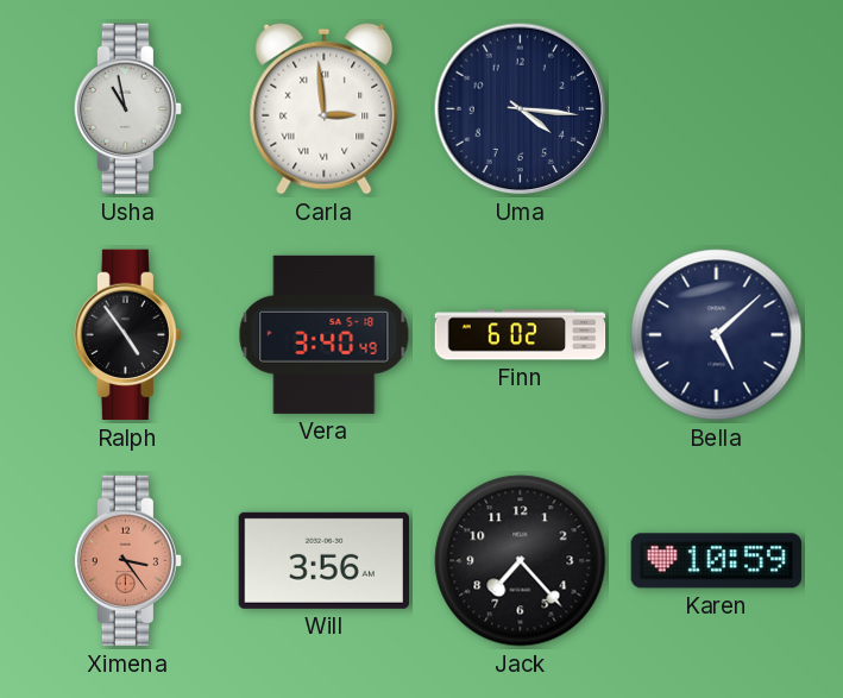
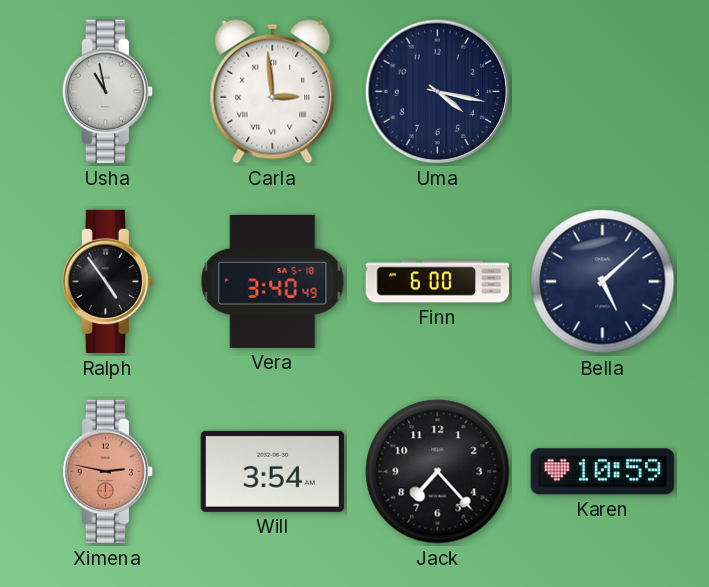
Uma: 4:16 -> 4:17
Finn: 6:02 -> 6:00
Ximena: 3:24 -> 2:47
Will: 3:56 -> 3:54
